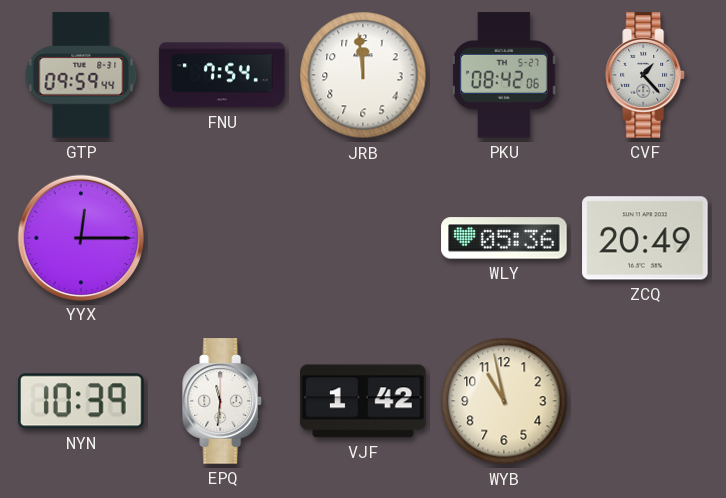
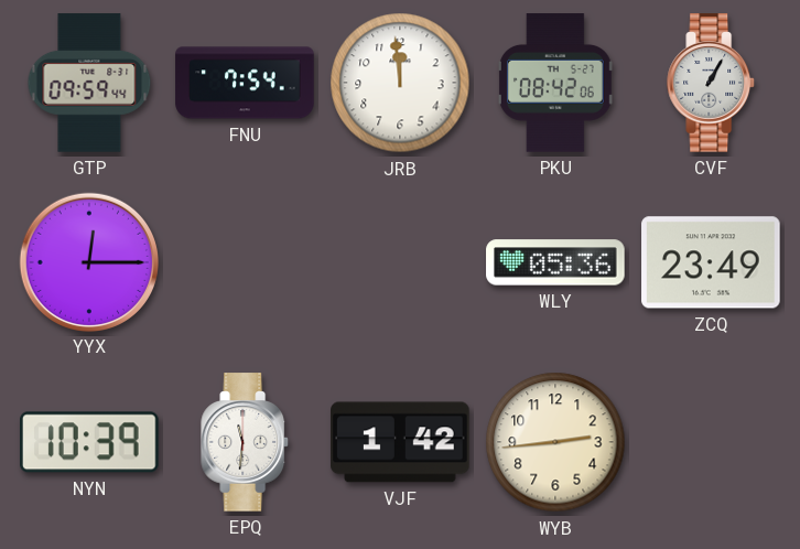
CVF: 1:23 -> 1:05
ZCQ: 20:49 -> 23:49
WYB: 10:58 -> 2:44
